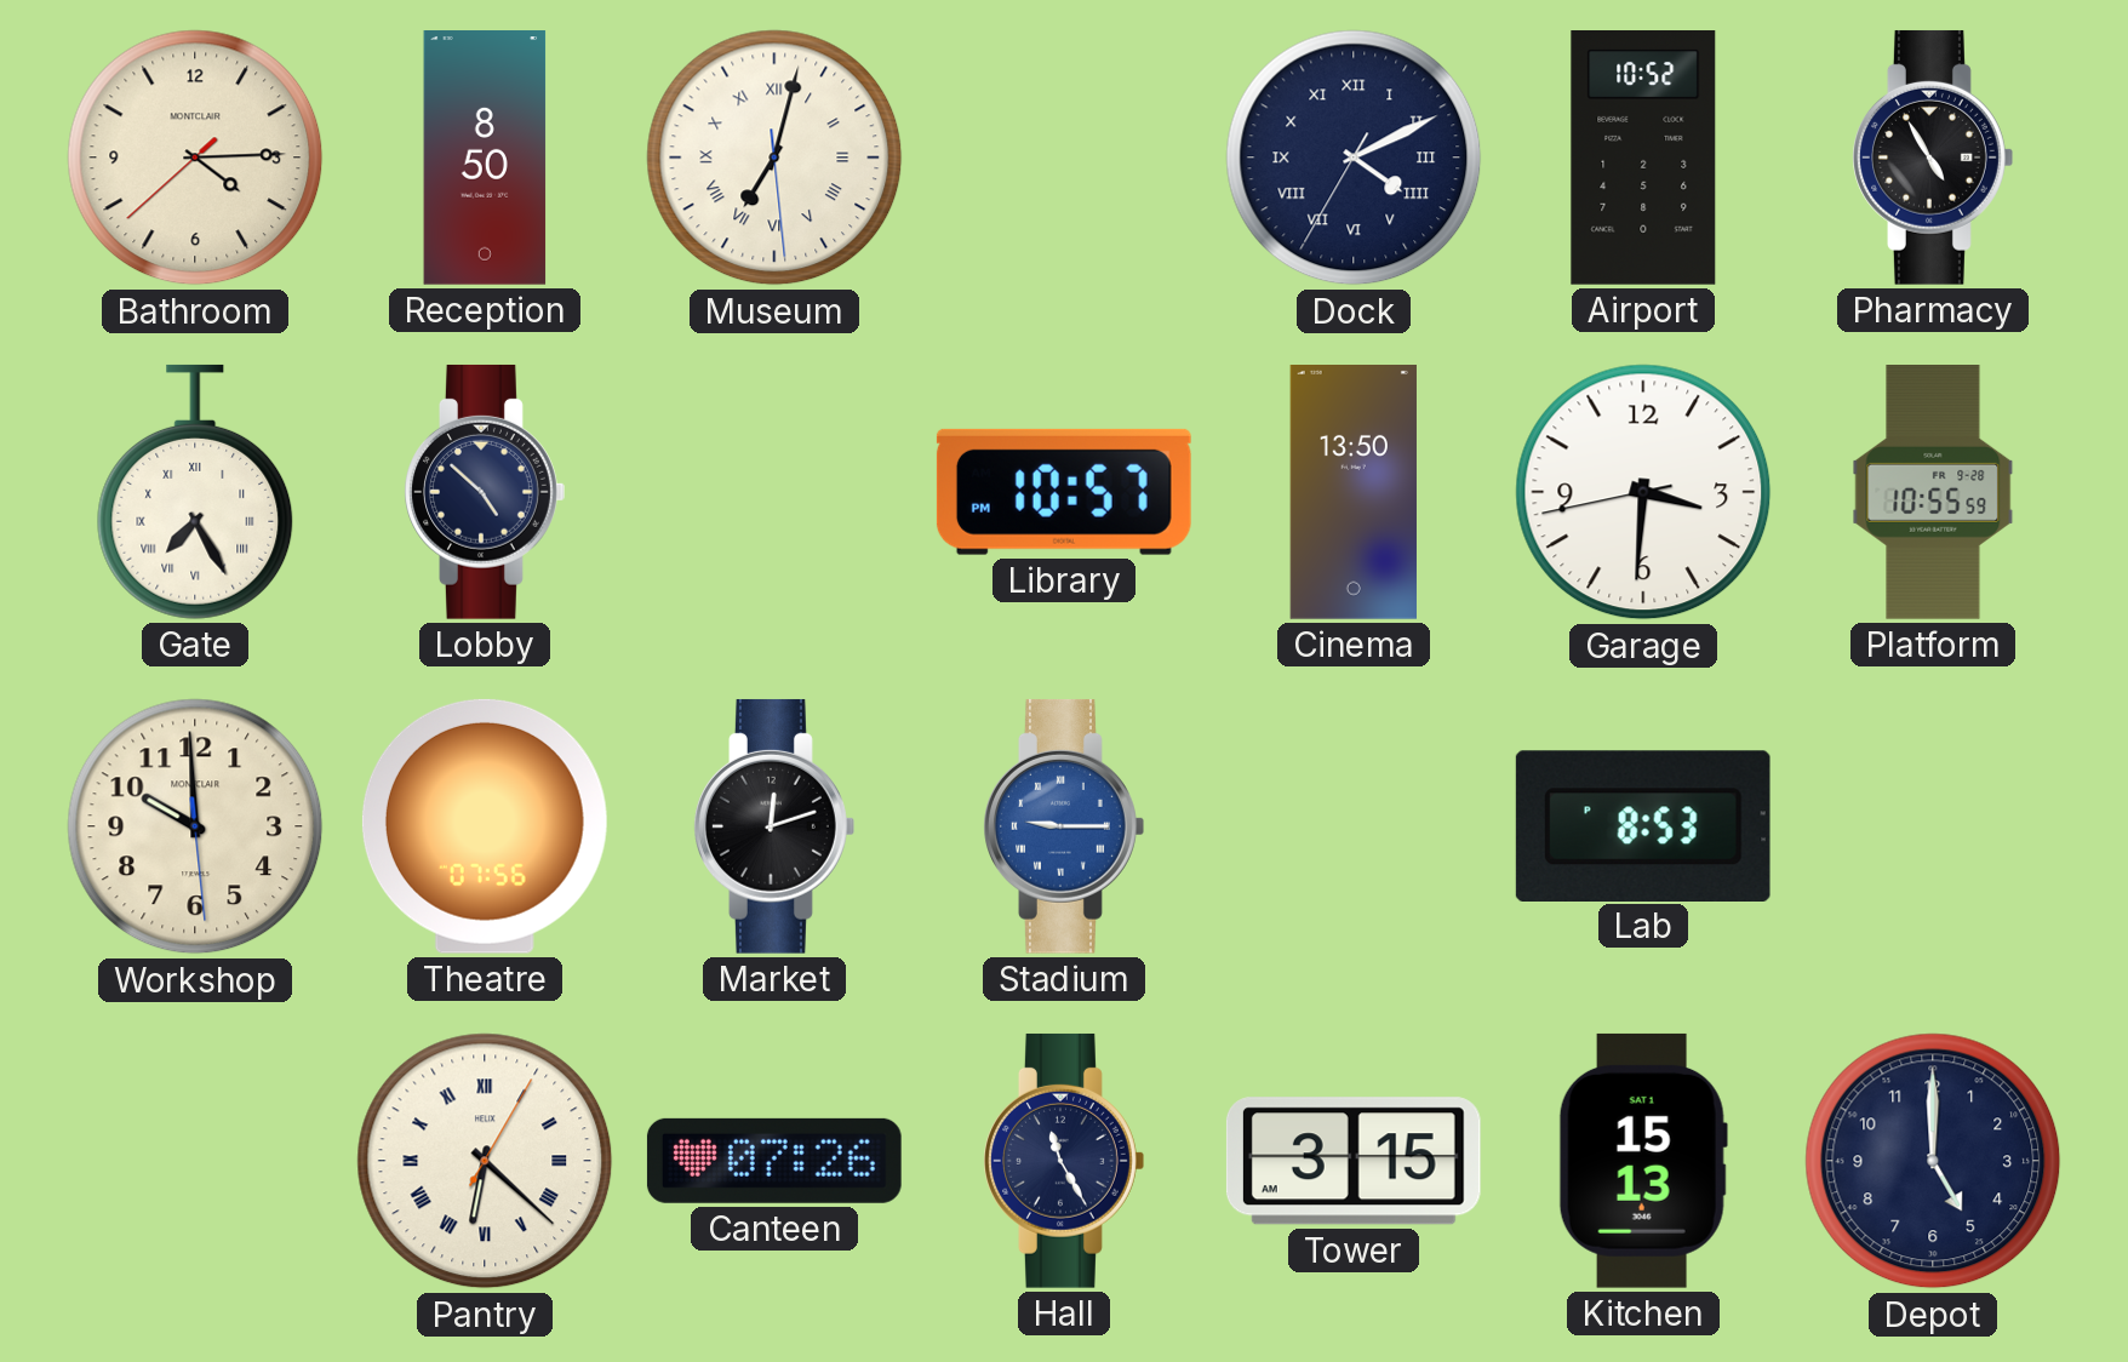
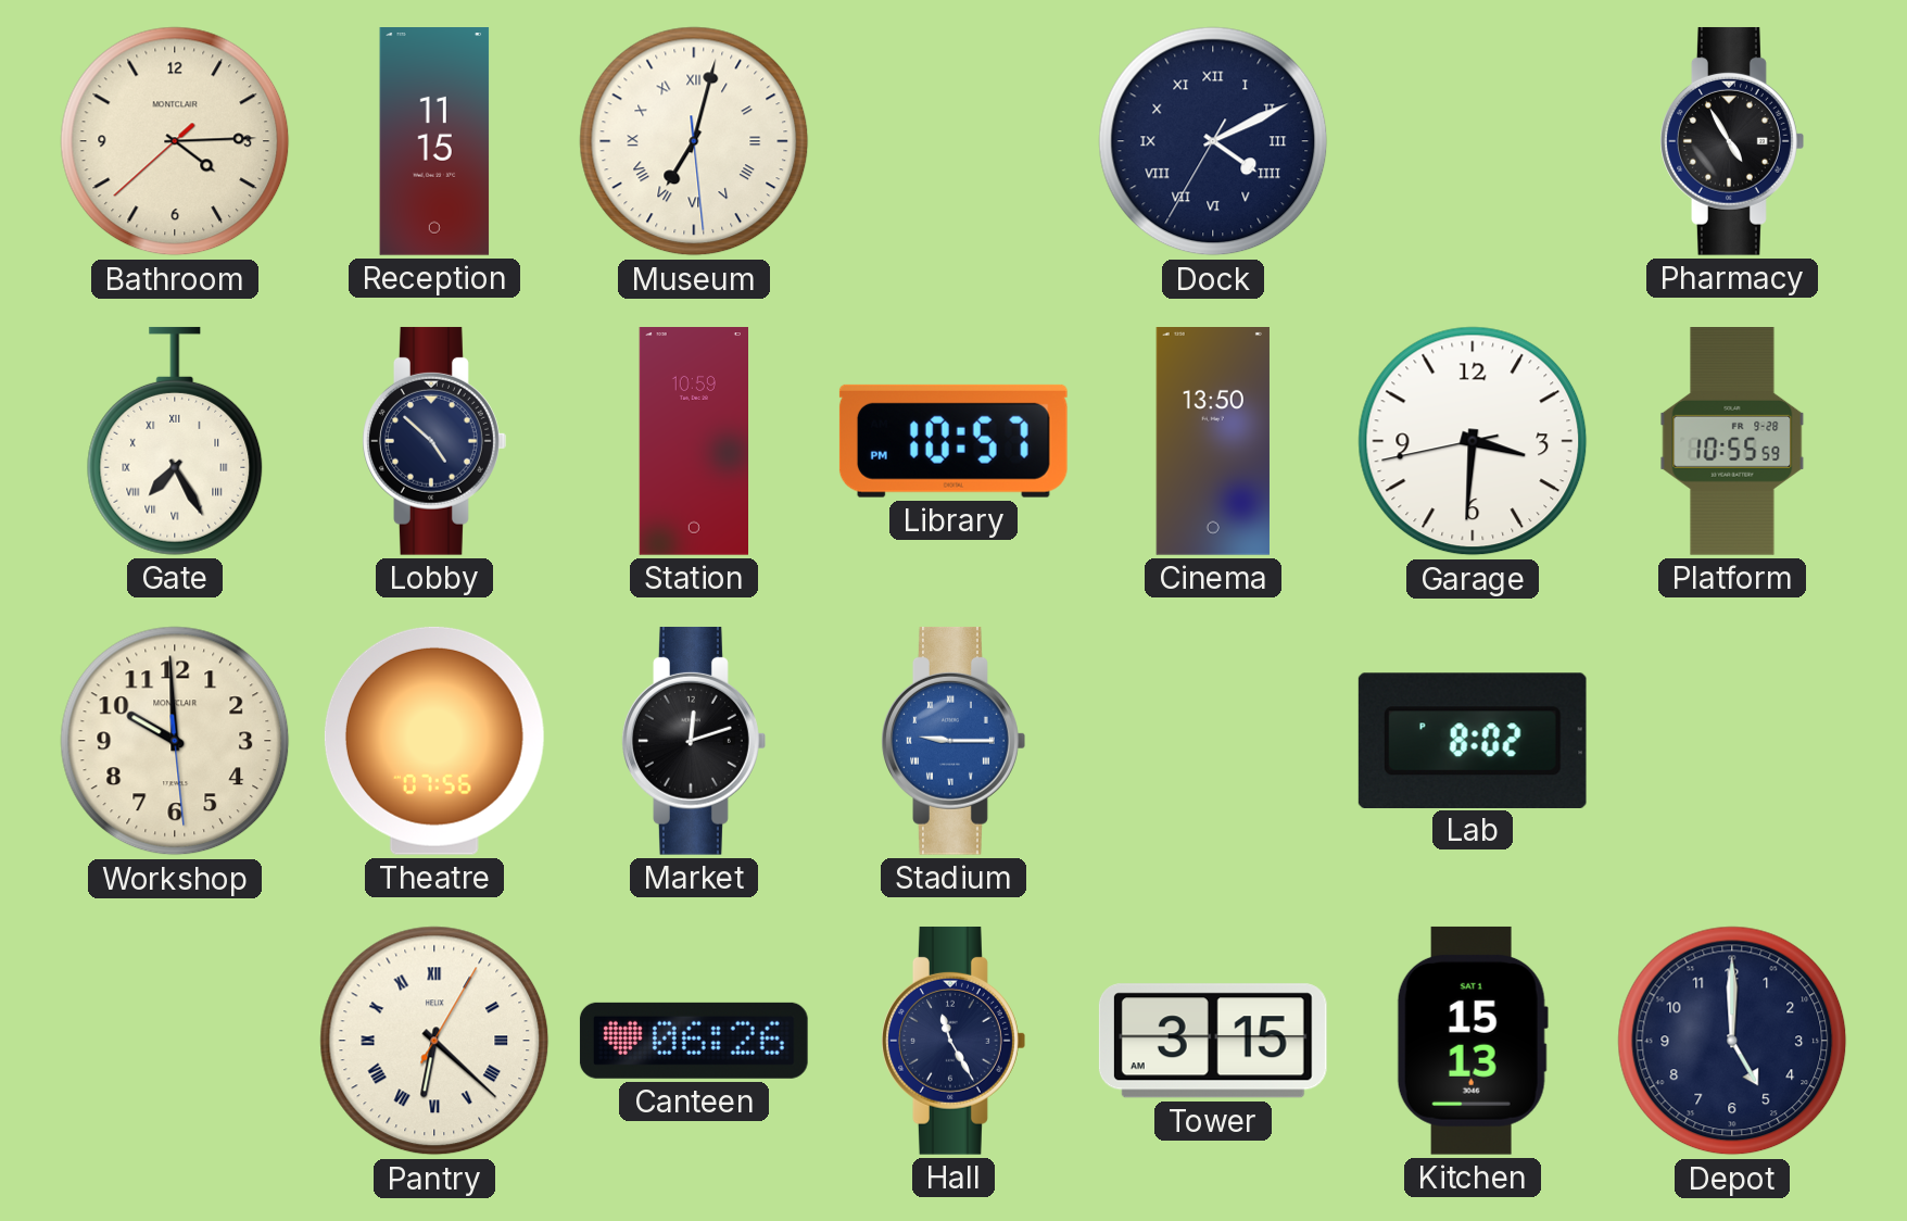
Reception: 8:50 -> 11:15
Airport: 10:52 -> none
Station: none -> 10:59
Lab: 8:53 -> 8:02
Canteen: 07:26 -> 06:26
